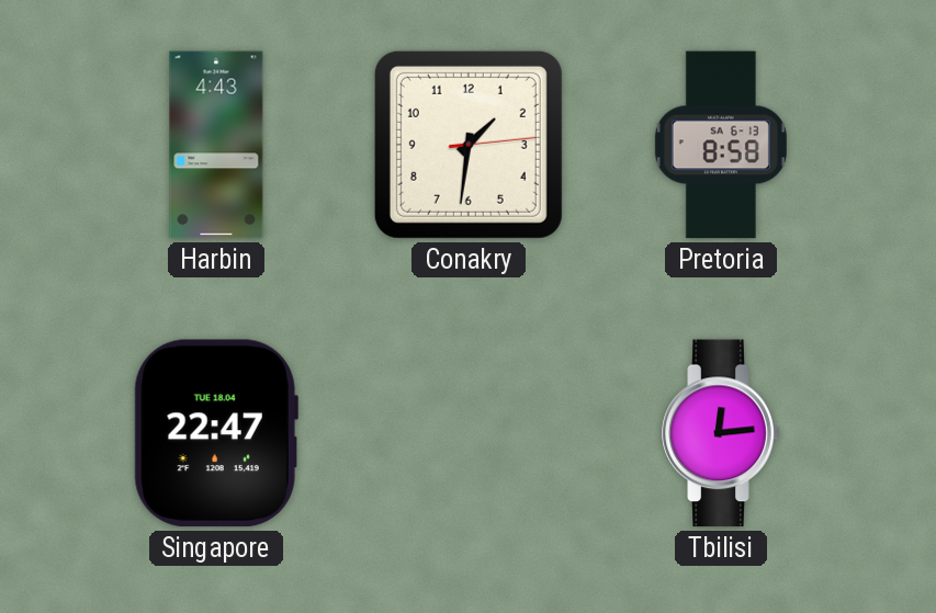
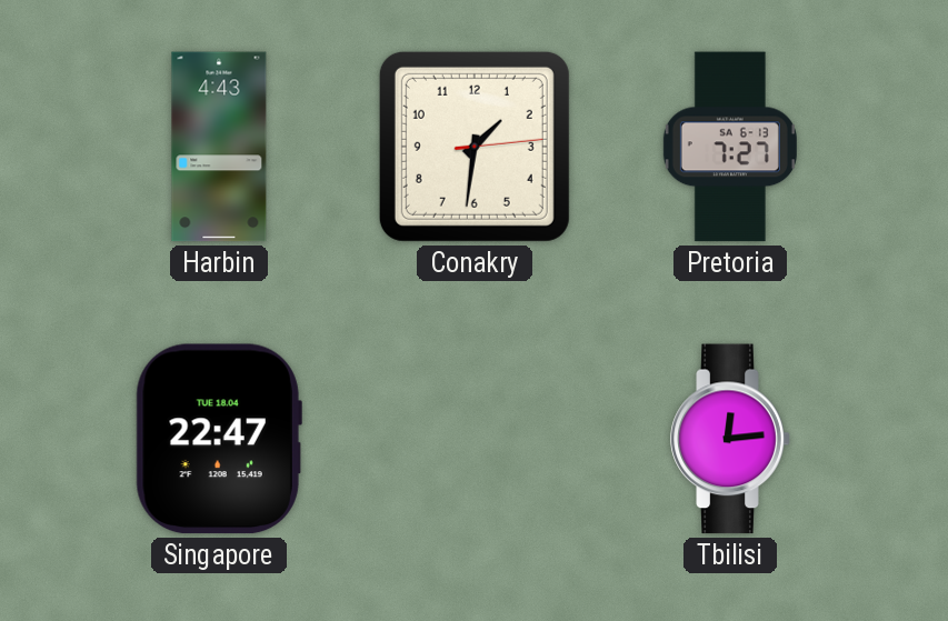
Pretoria: 8:58 -> 7:27
